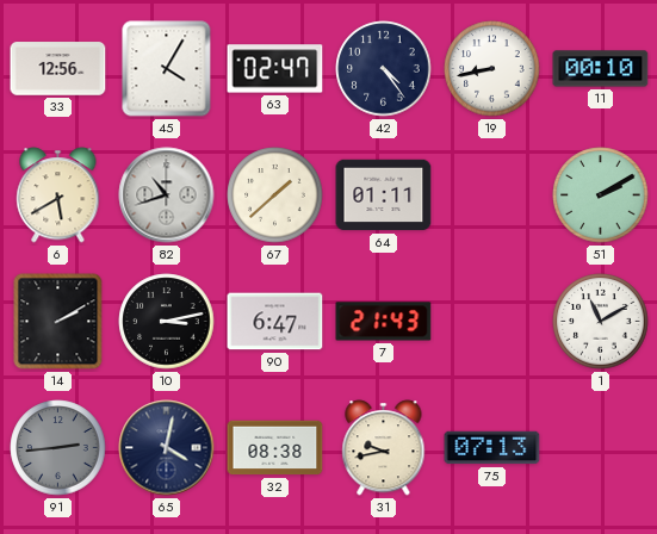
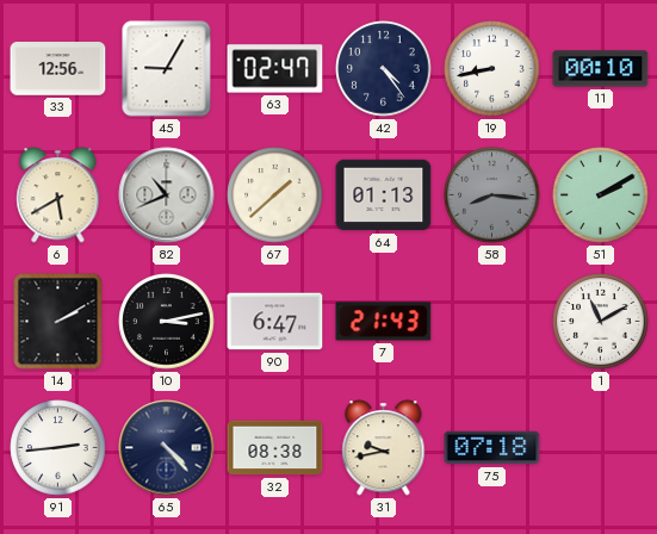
45: 4:05 -> 9:05
82: 10:42 -> 10:41
64: 01:11 -> 01:13
58: none -> 8:16
91 dial: grey -> white
65: 4:02 -> 4:23
75: 07:13 -> 07:18
